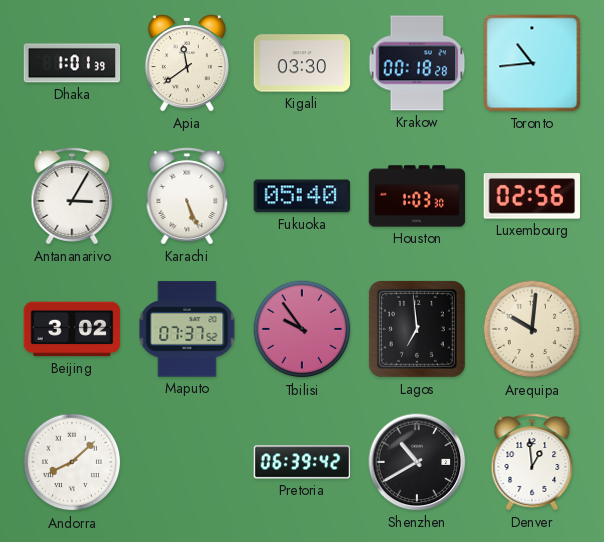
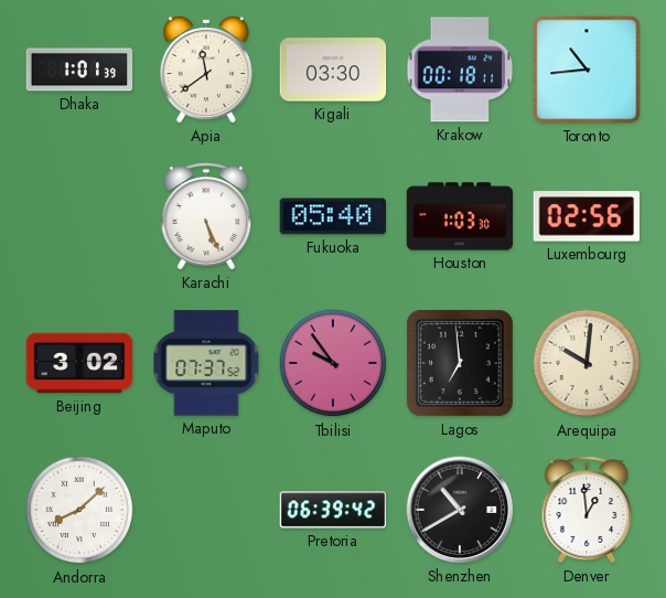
Krakow: 00:18:28 -> 00:18:11
Antananarivo: 3:05 -> none
